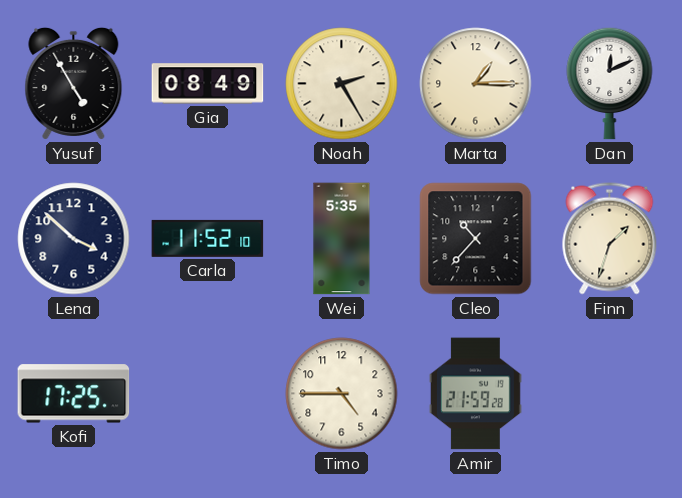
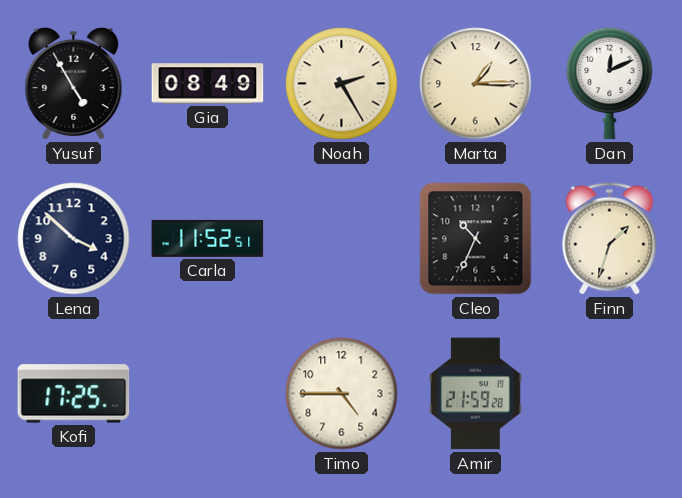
Carla: 11:52:10 -> 11:52:51
Wei: 5:35 -> none
Cleo: 10:37 -> 10:34
